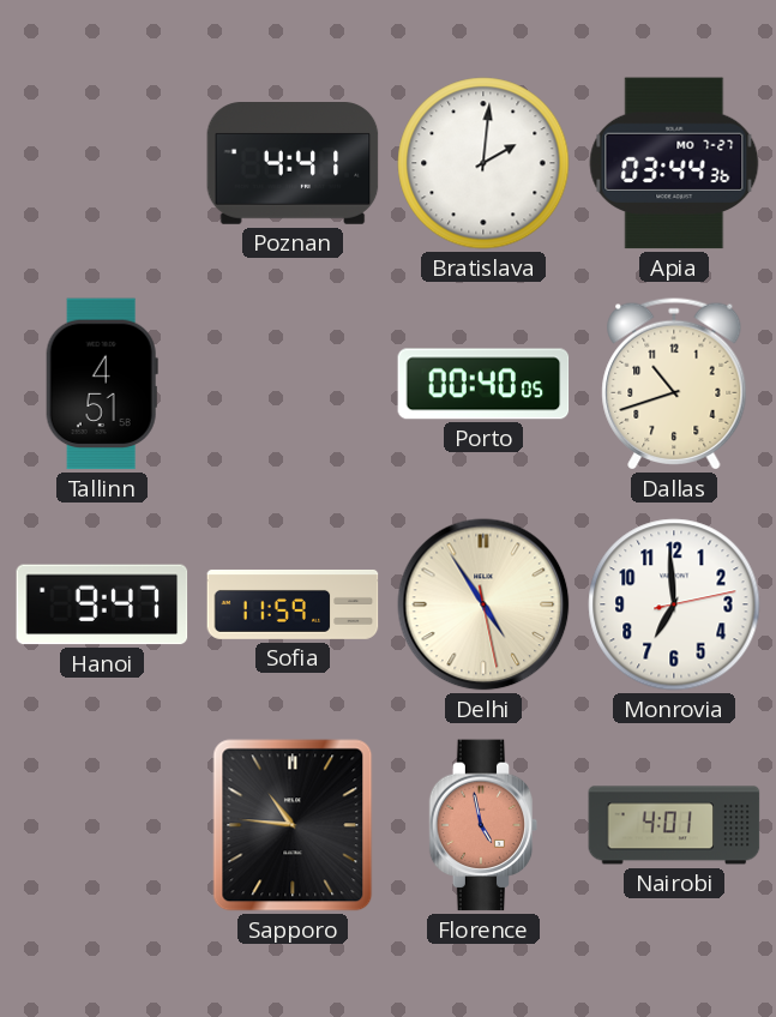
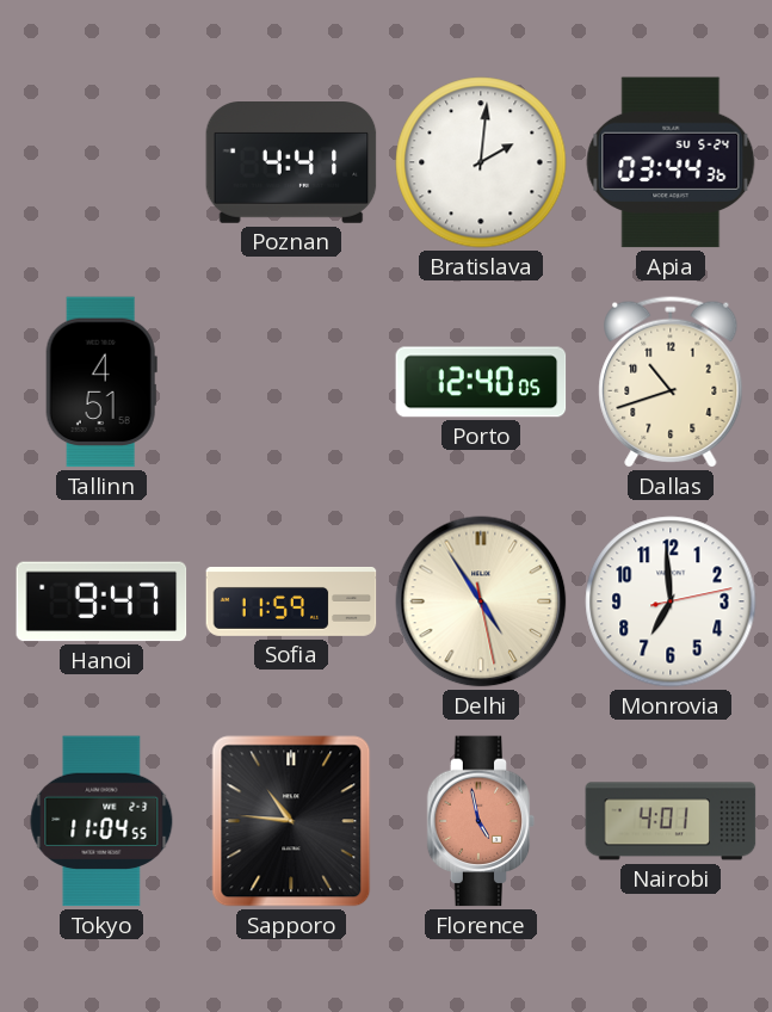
Apia date: MO 7-27 -> SU 5-24
Porto: 00:40 -> 12:40
Tokyo: none -> 11:04
